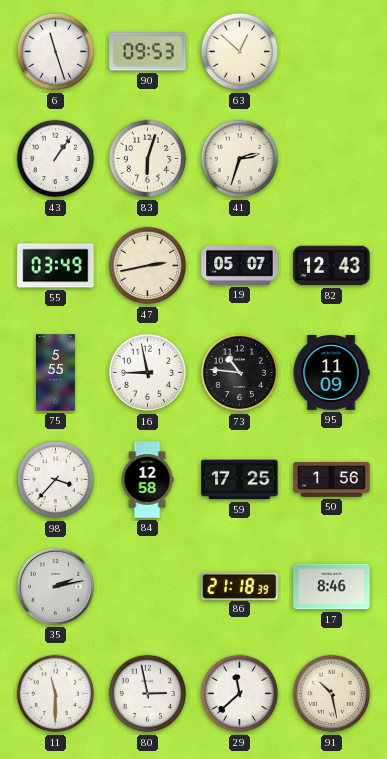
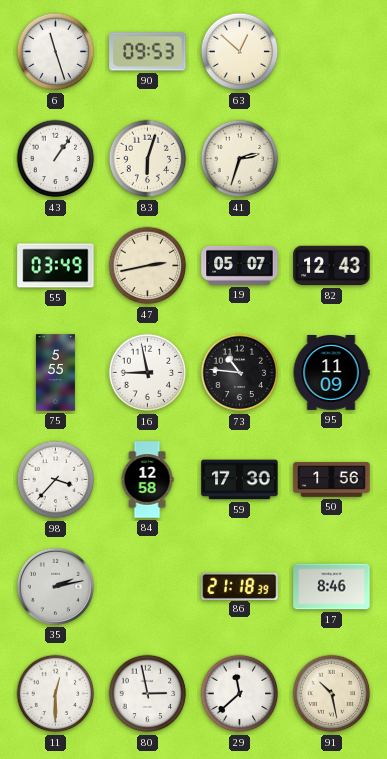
59: 17:25 -> 17:30
11: 11:30 -> 12:30
